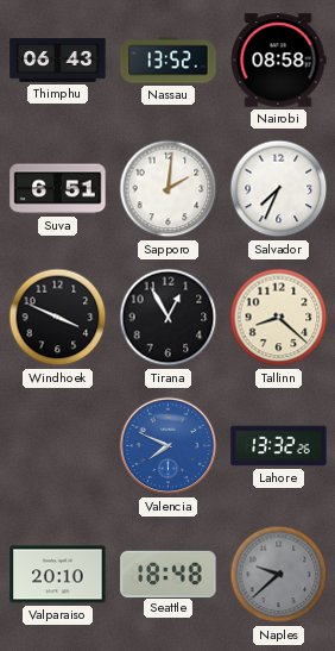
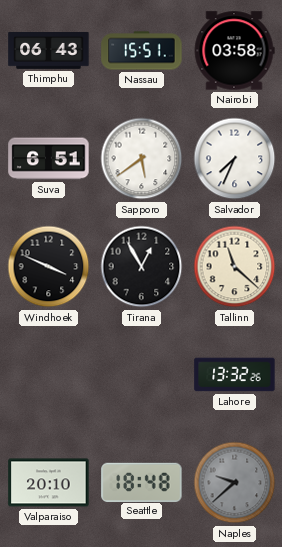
Nassau: 13:52 -> 15:51
Nairobi: 08:58 -> 03:58
Sapporo: 2:01 -> 5:39
Tallinn: 8:22 -> 11:22
Valencia: 7:49 -> none
